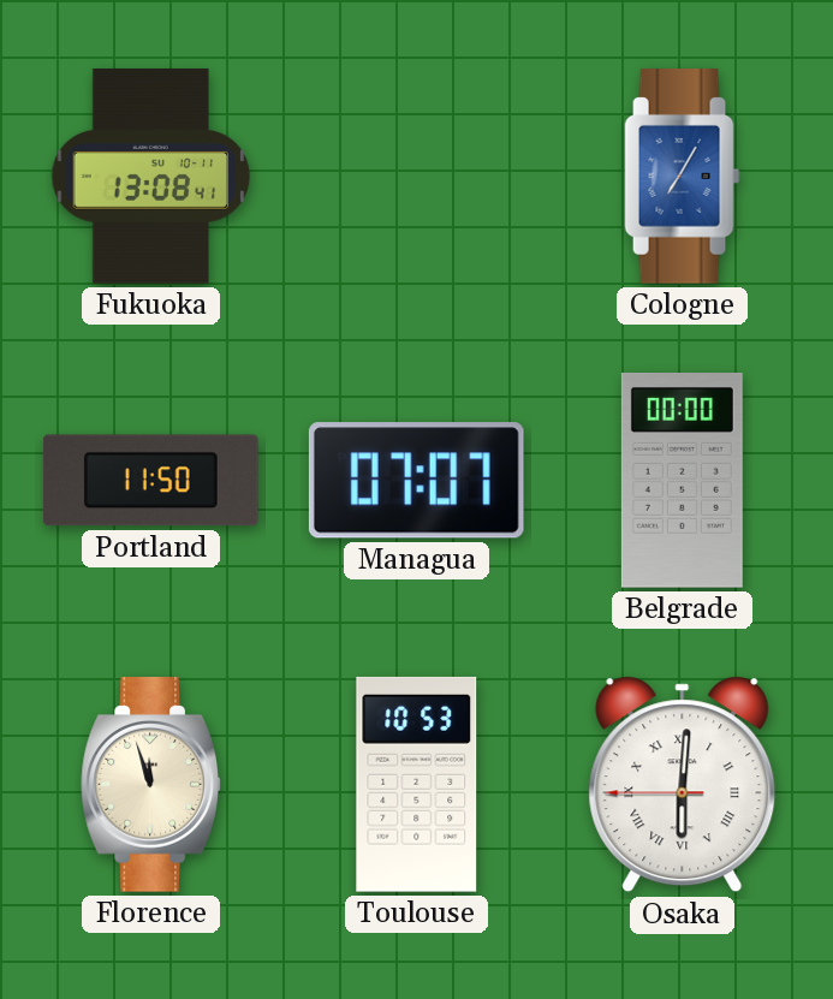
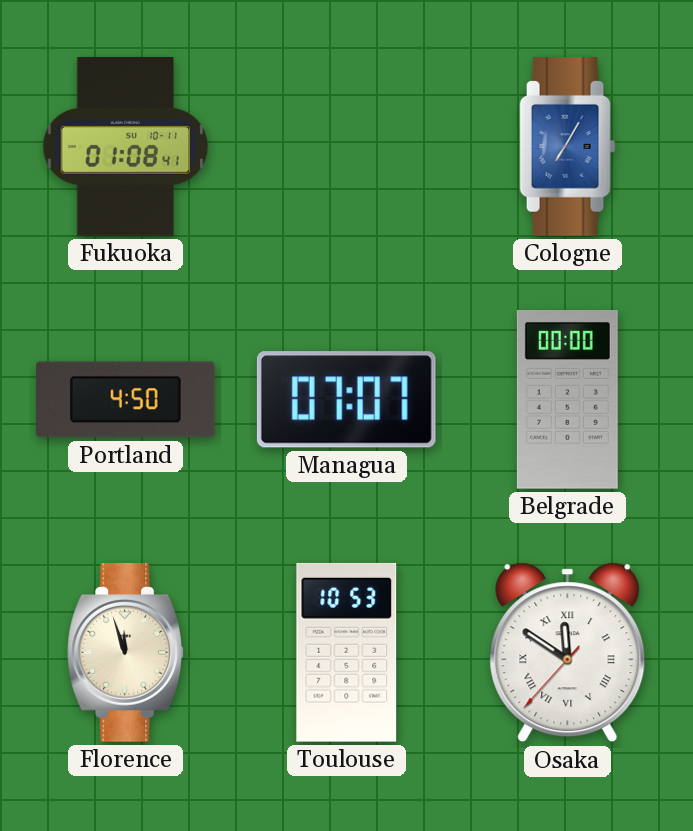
Fukuoka: 13:08 -> 01:08
Portland: 11:50 -> 4:50
Osaka: 6:00 -> 11:50
